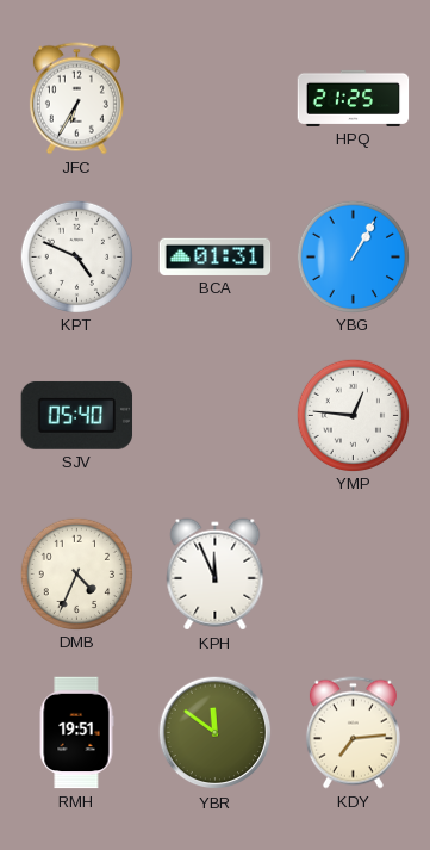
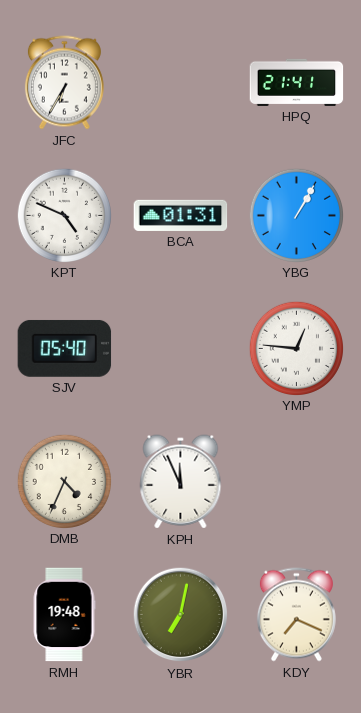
HPQ: 21:25 -> 21:41
RMH: 19:51 -> 19:48
YBR: 11:51 -> 7:02
KDY: 7:14 -> 7:19
